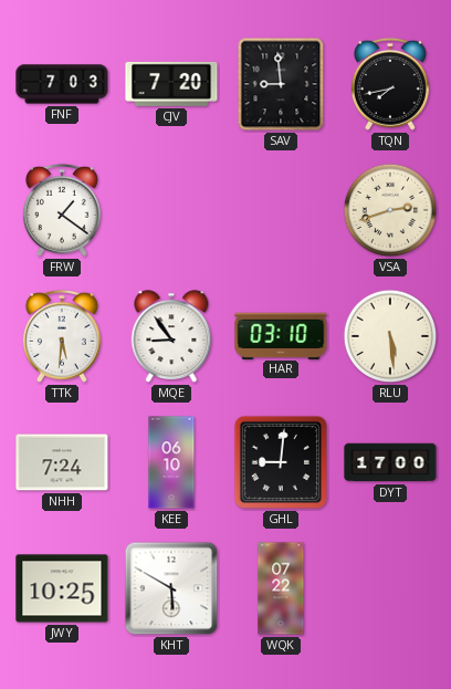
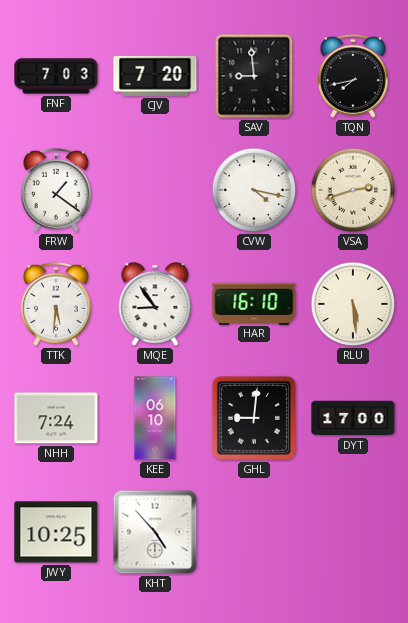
CVW: none -> 4:17
HAR: 03:10 -> 16:10
KHT: 5:50 -> 4:53
WQK: 07:22 -> none
